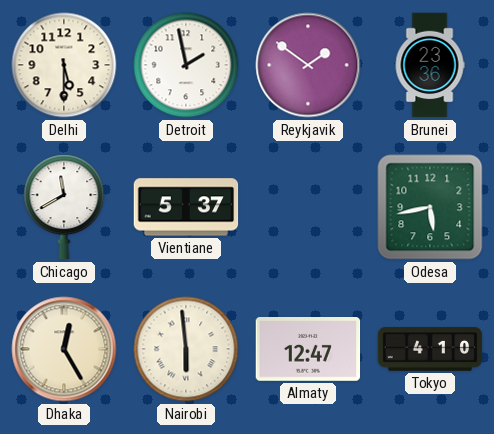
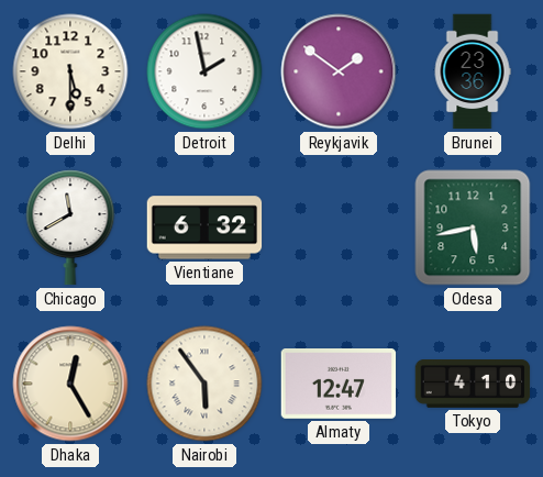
Vientiane: 5:37 -> 6:32
Nairobi: 5:59 -> 5:54
